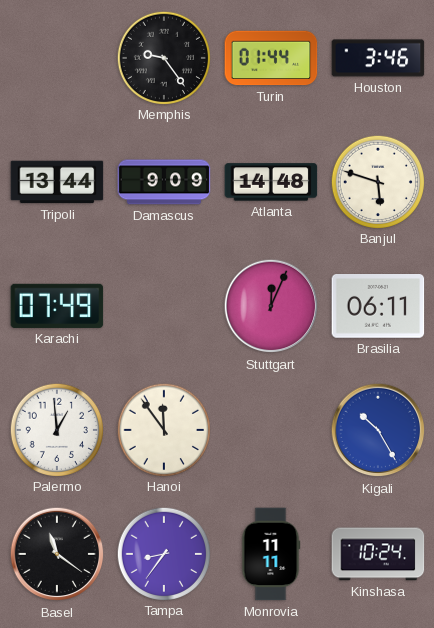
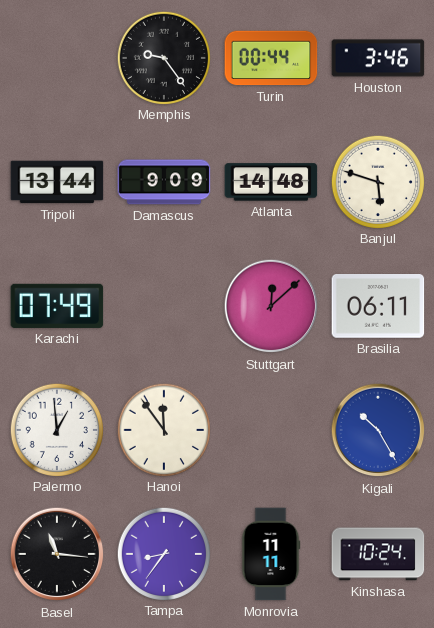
Turin: 01:44 -> 00:44
Stuttgart: 12:04 -> 12:08
Basel: 11:21 -> 11:16
